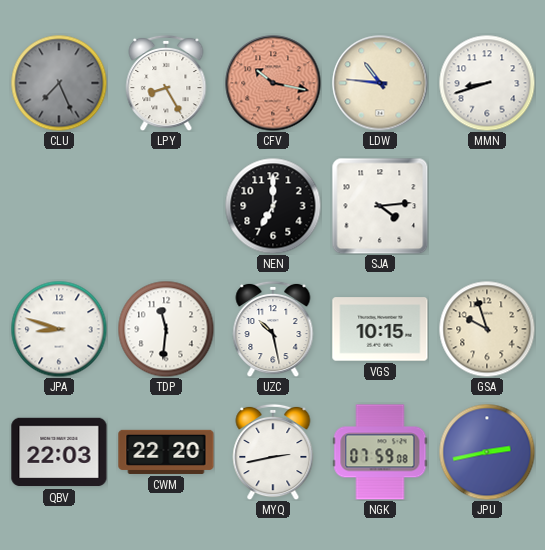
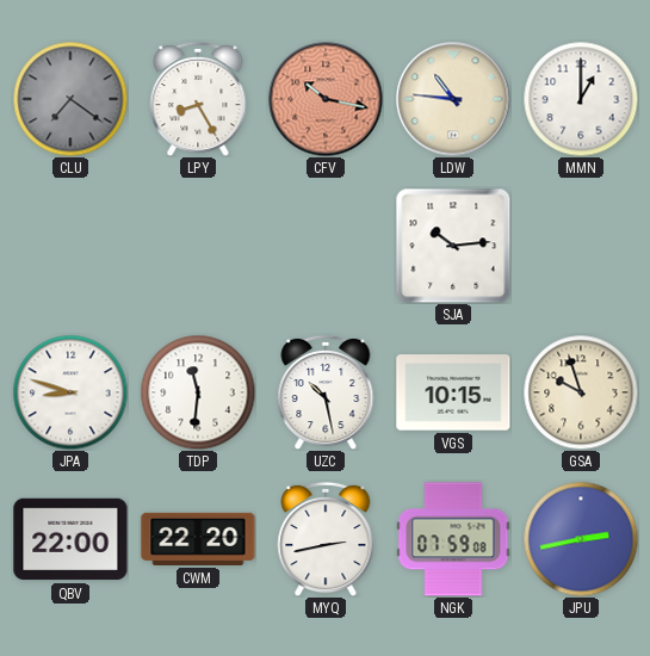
CLU: 7:26 -> 7:21
MMN: 8:42 -> 1:00
NEN: 7:00 -> none
SJA: 4:14 -> 10:14
QBV: 22:03 -> 22:00
